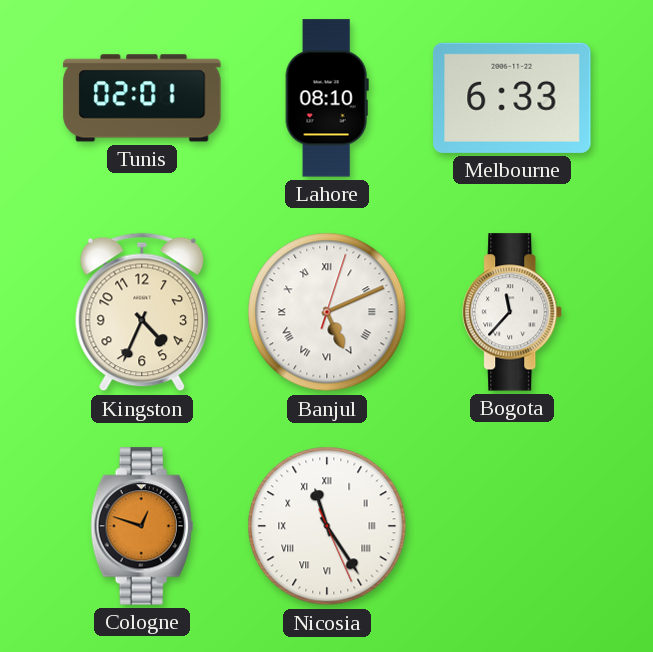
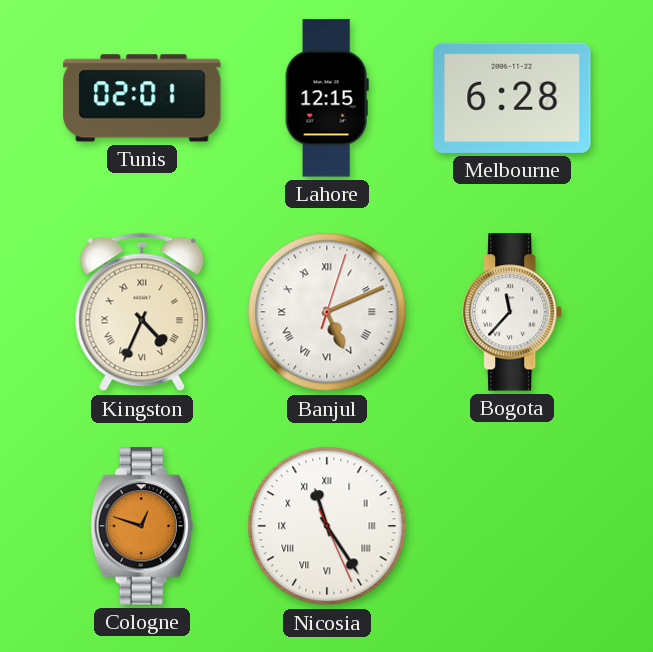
Lahore: 08:10 -> 12:15
Melbourne: 6:33 -> 6:28
Kingston numerals: Arabic -> Roman
